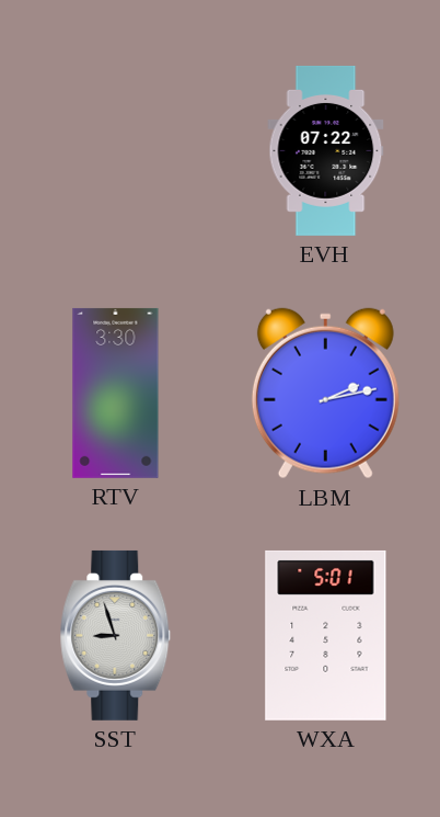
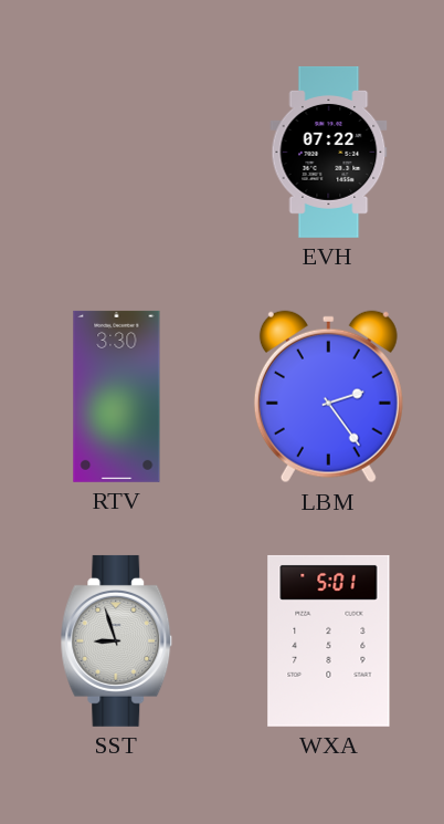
LBM: 2:13 -> 2:24
